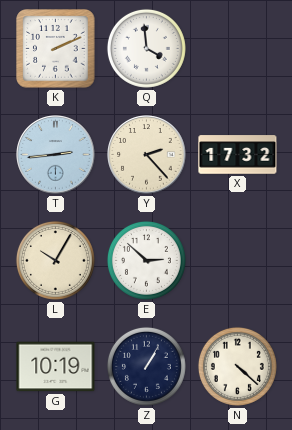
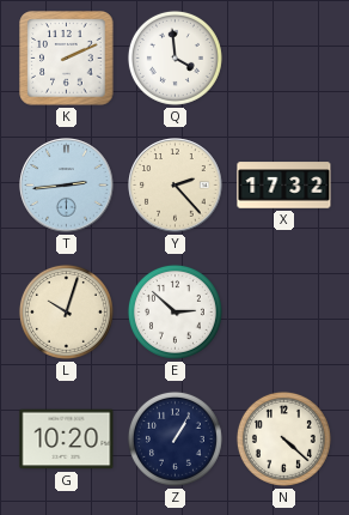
L: 10:05 -> 10:03
G: 10:19 -> 10:20
